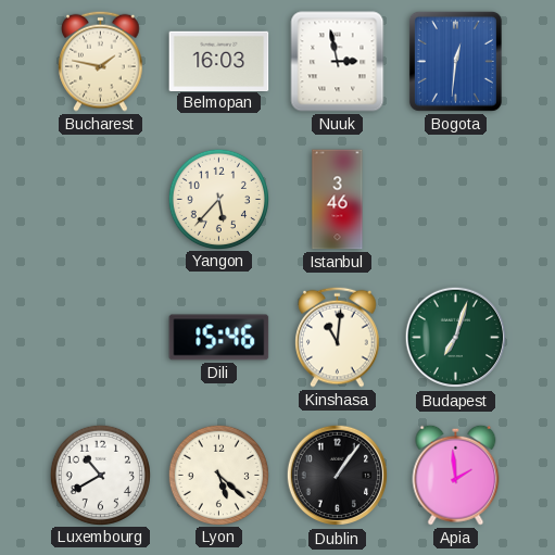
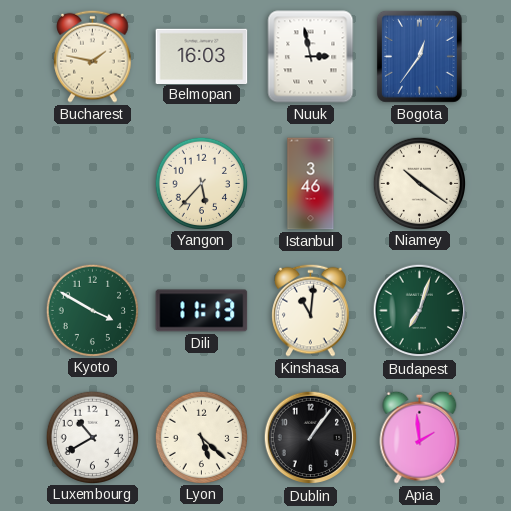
Bogota: 12:31 -> 12:36
Niamey: none -> 10:21
Kyoto: none -> 3:50
Dili: 15:46 -> 11:13
